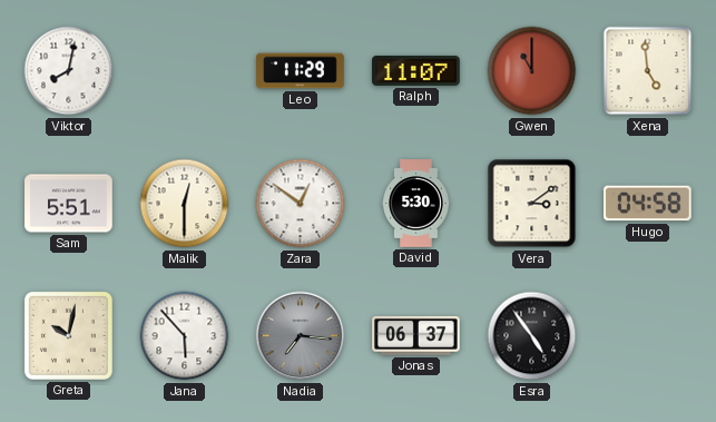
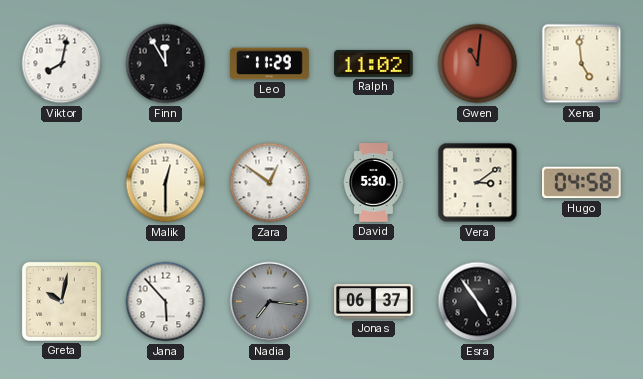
Finn: none -> 11:55
Ralph: 11:07 -> 11:02
Gwen: 11:00 -> 11:01
Sam: 5:51 -> none
